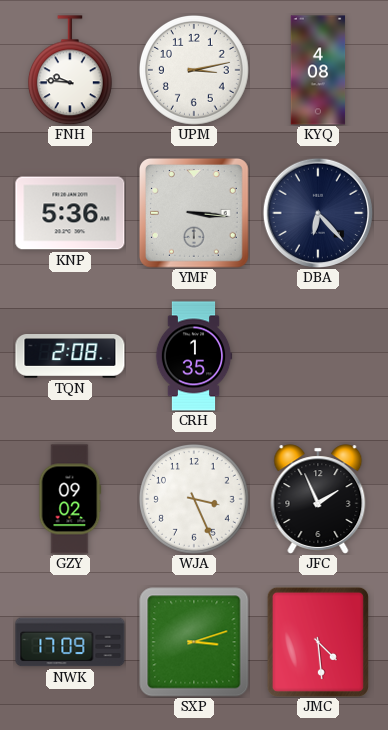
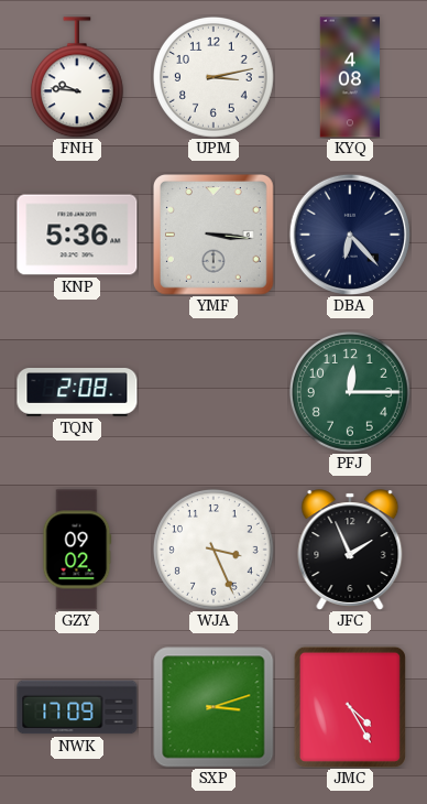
CRH: 1:35 -> none
PFJ: none -> 12:15
JMC: 4:29 -> 4:25
